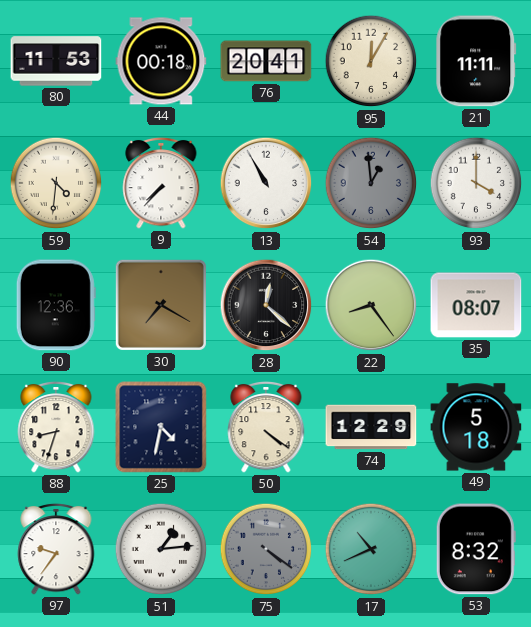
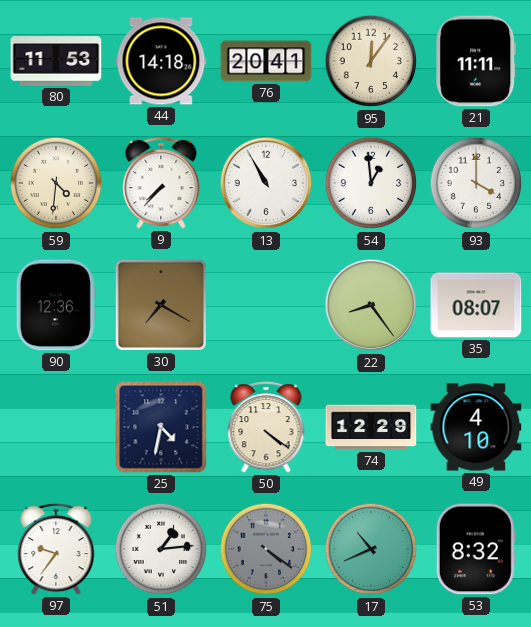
44: 00:18 -> 14:18
95: 12:05 -> 12:06
54 dial: grey -> white
28: 12:22 -> none
88: 8:33 -> none
49: 5:18 -> 4:10
